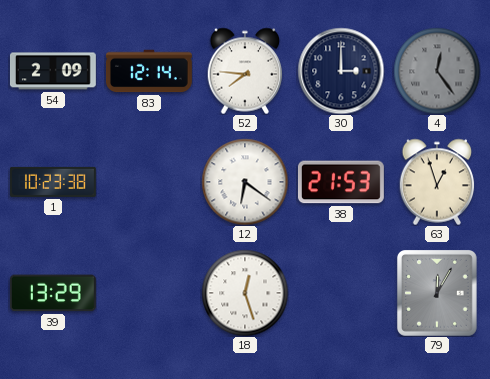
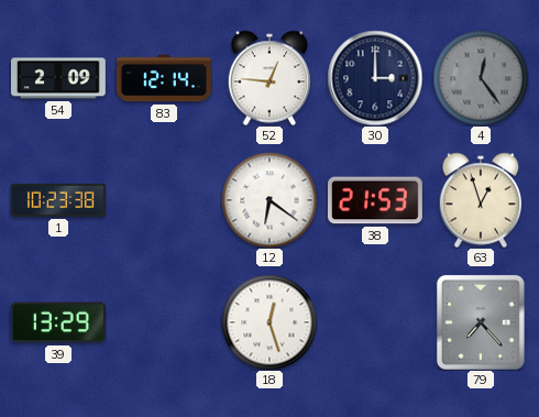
52: 7:46 -> 12:46
79: 12:05 -> 7:23
